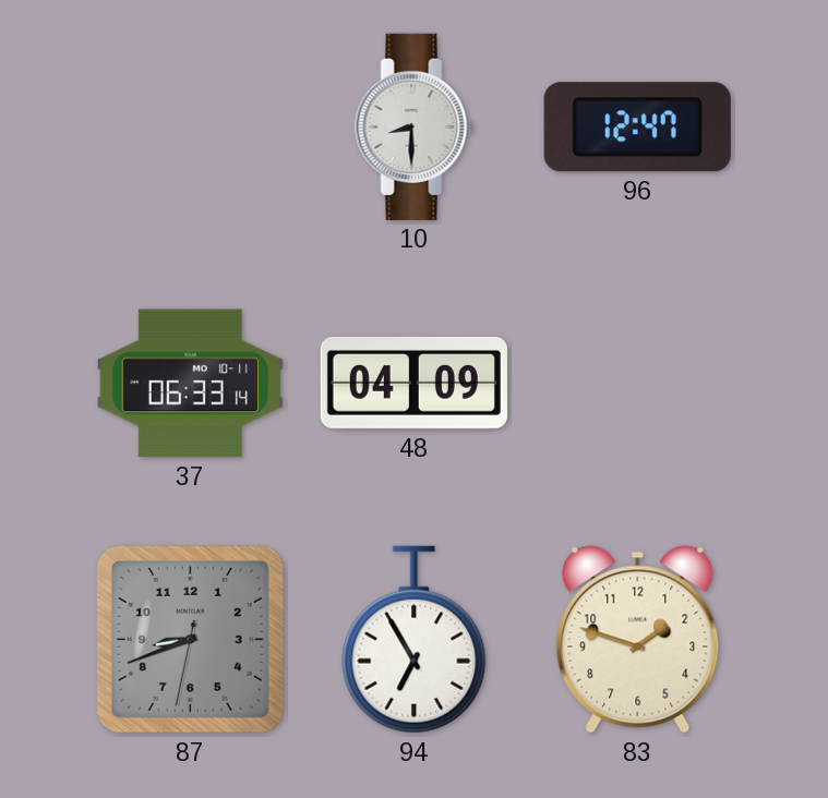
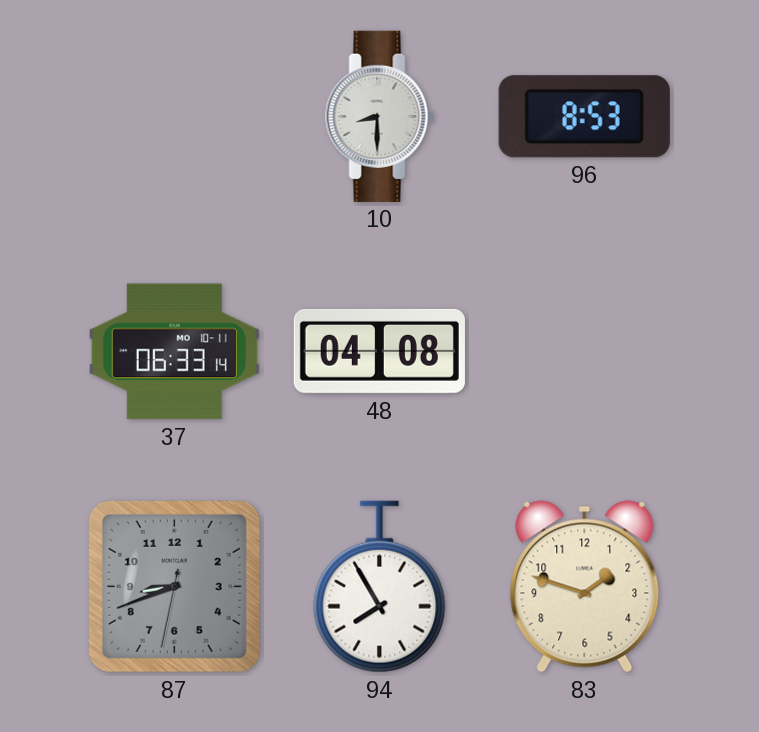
96: 12:47 -> 8:53
48: 04:09 -> 04:08
94: 6:55 -> 7:55
